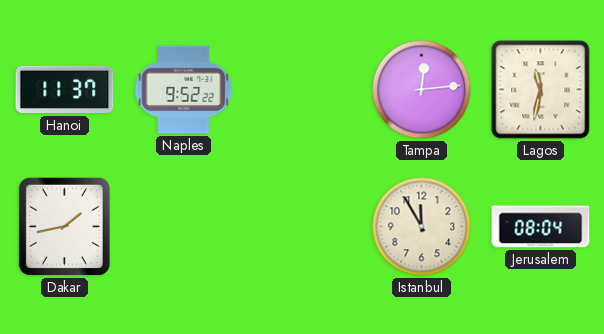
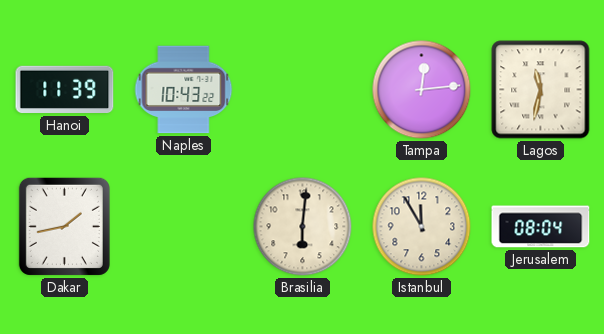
Hanoi: 11:37 -> 11:39
Naples: 9:52 -> 10:43
Brasilia: none -> 6:01
